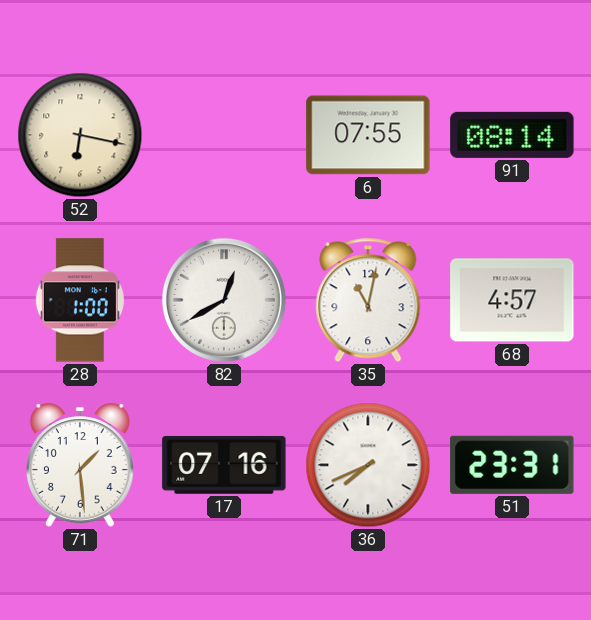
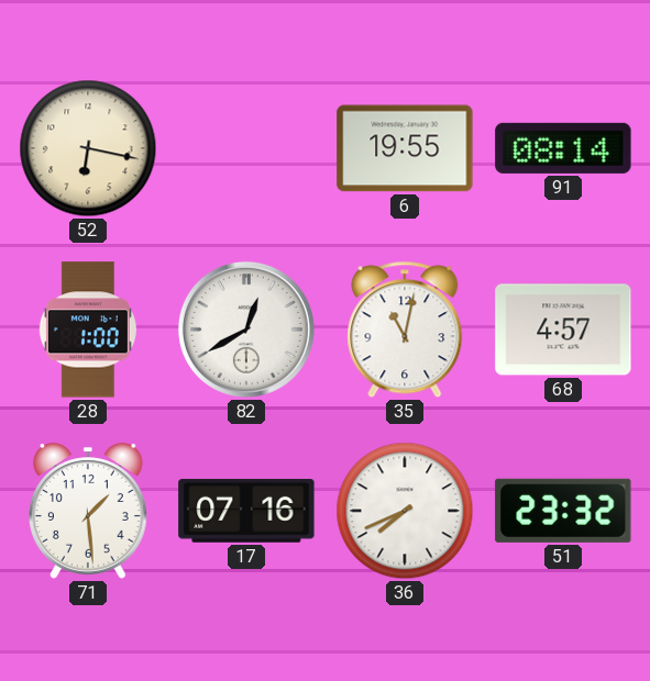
6: 07:55 -> 19:55
51: 23:31 -> 23:32
